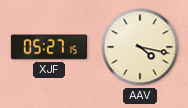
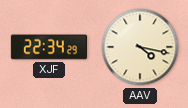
XJF: 05:27 -> 22:34
